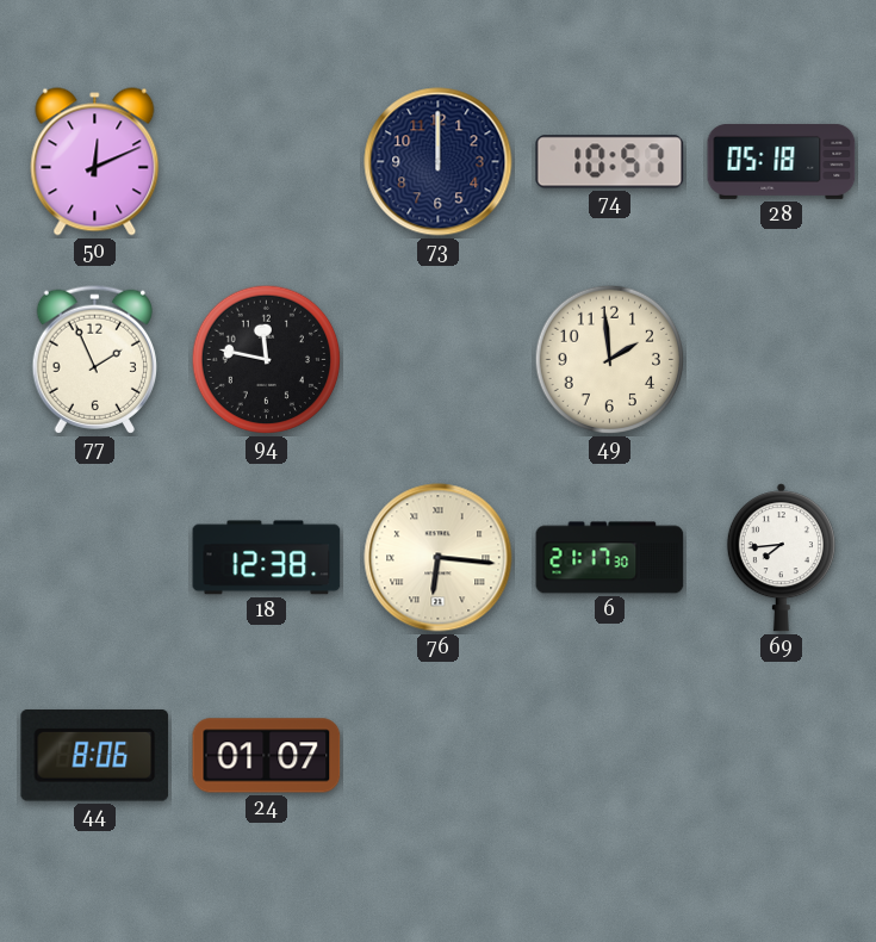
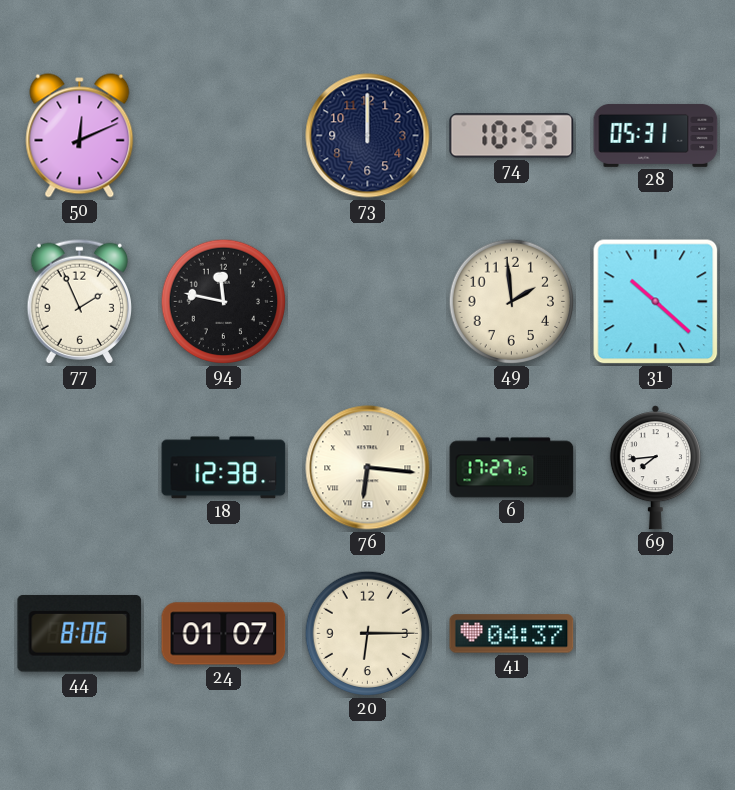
74: 10:57 -> 10:53
28: 05:18 -> 05:31
31: none -> 10:22
6: 21:17 -> 17:27
20: none -> 6:15
41: none -> 04:37
